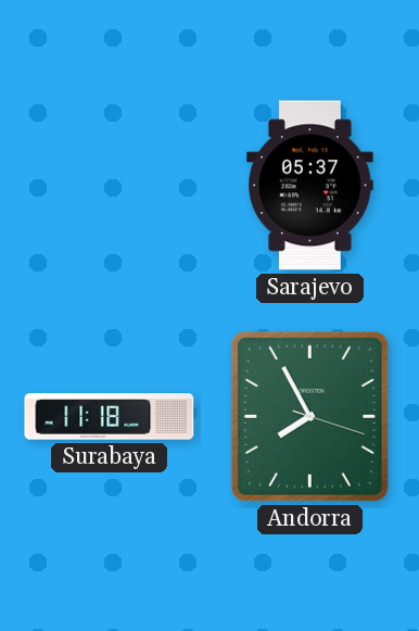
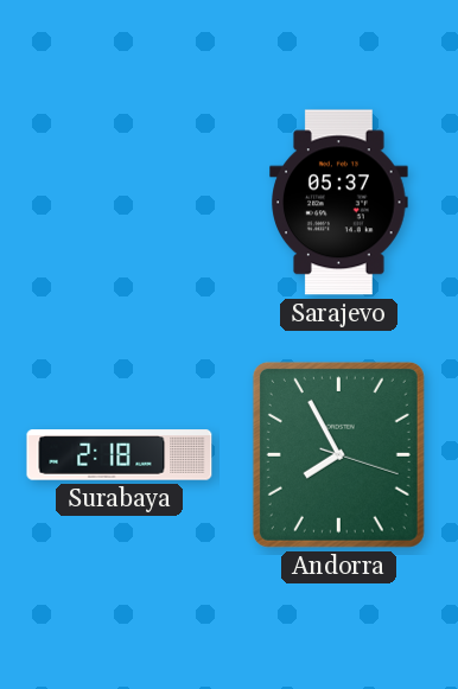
Surabaya: 11:18 -> 2:18
